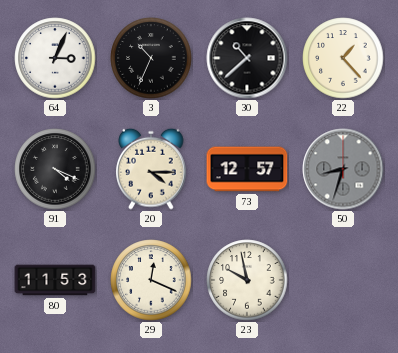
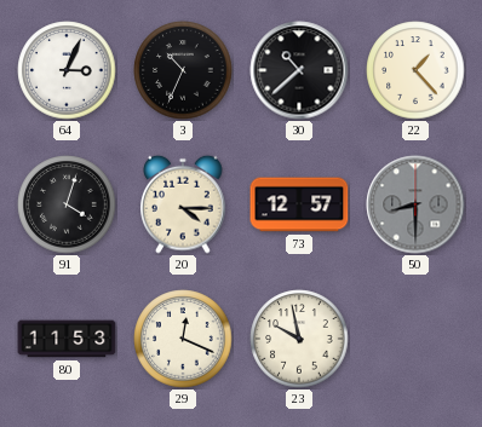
91: 4:19 -> 4:03
50: 8:33 -> 8:30
